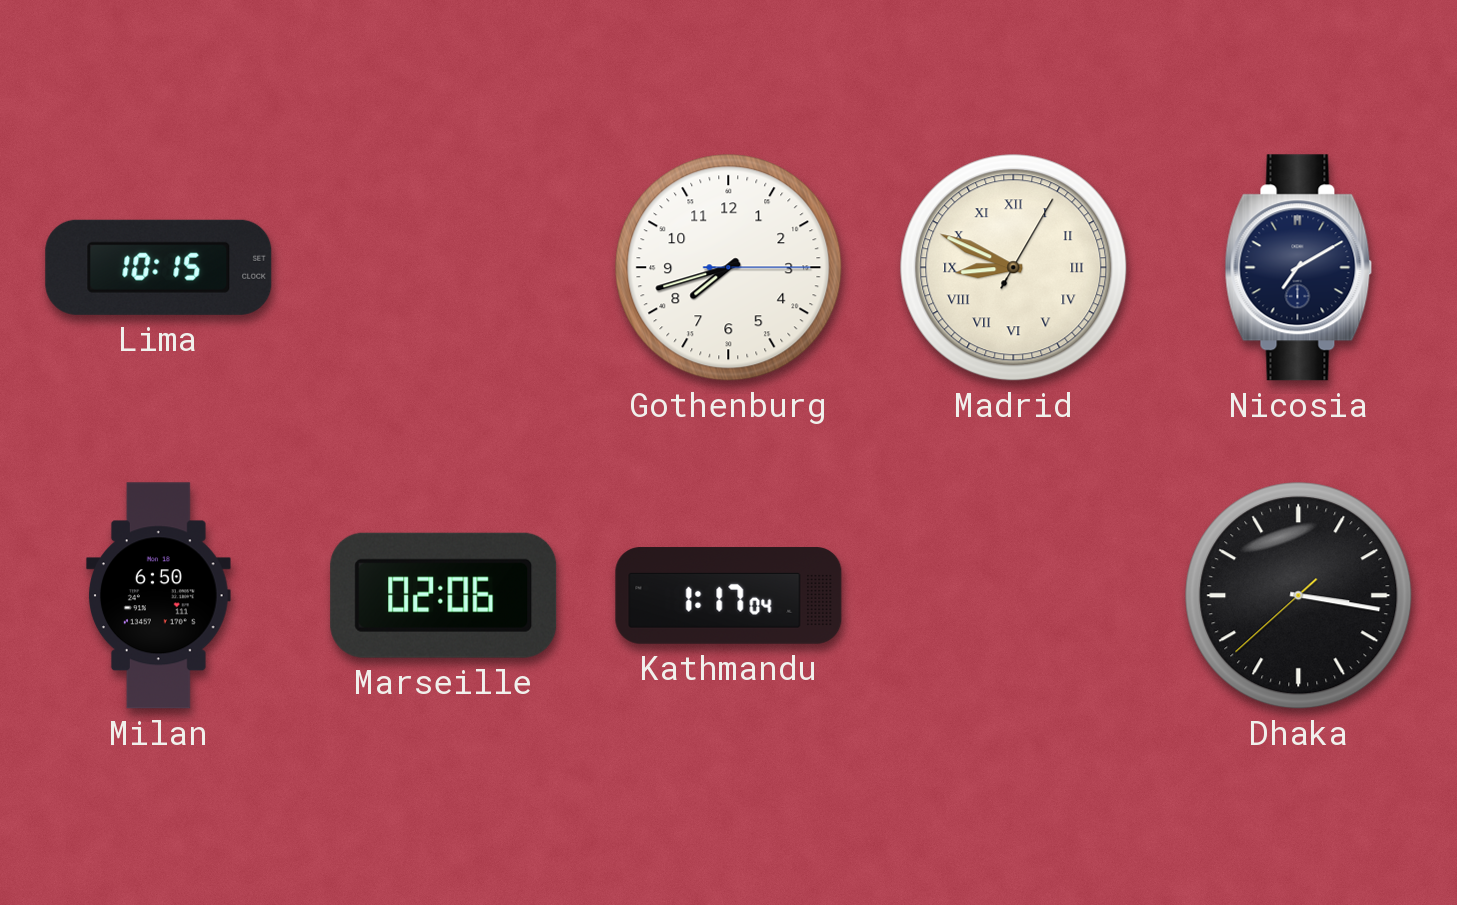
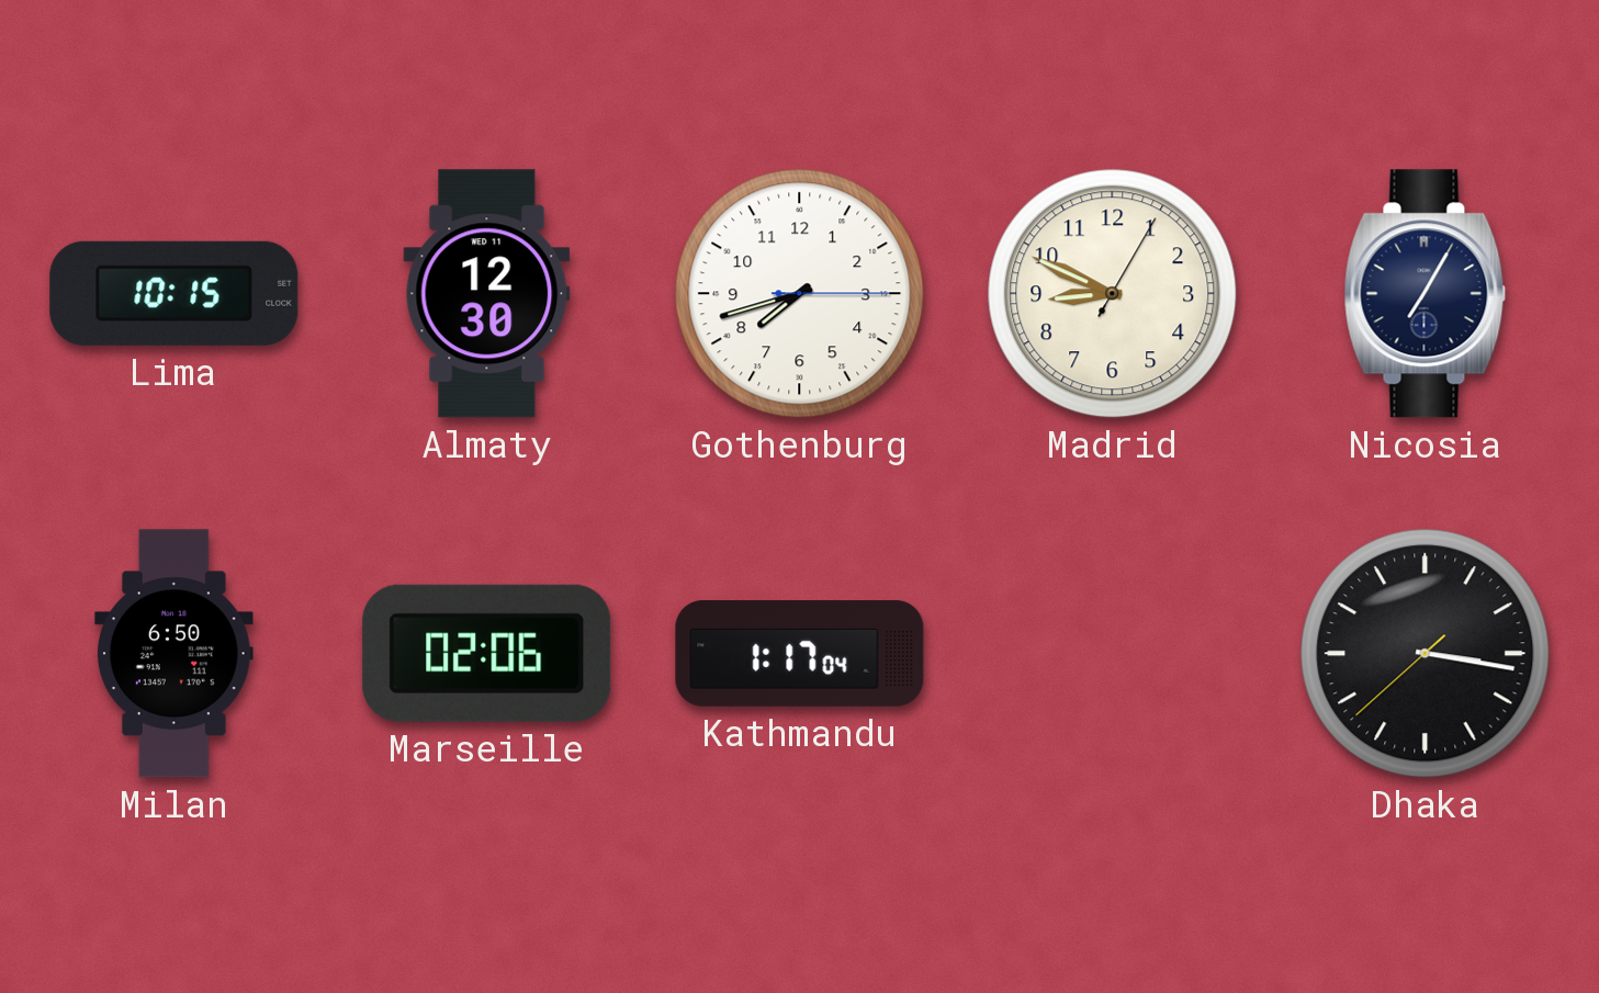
Almaty: none -> 12:30
Madrid numerals: Roman -> Arabic
Nicosia: 7:10 -> 7:05
